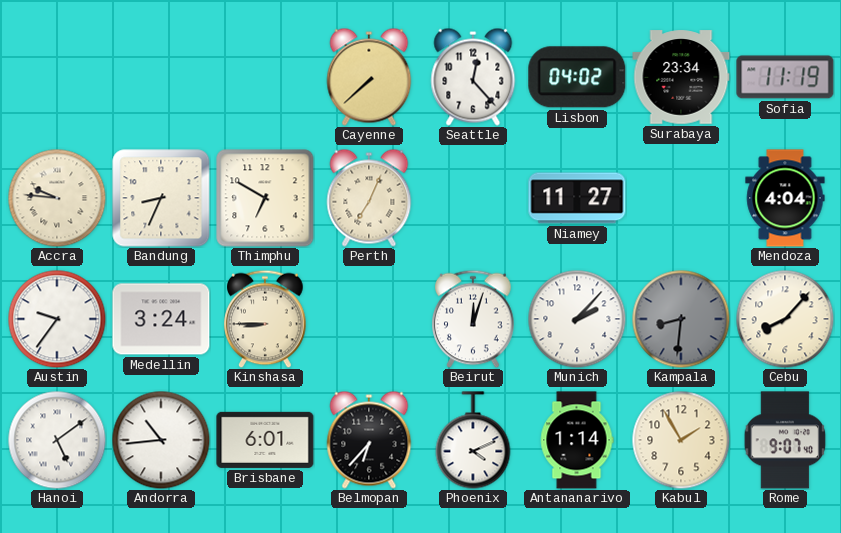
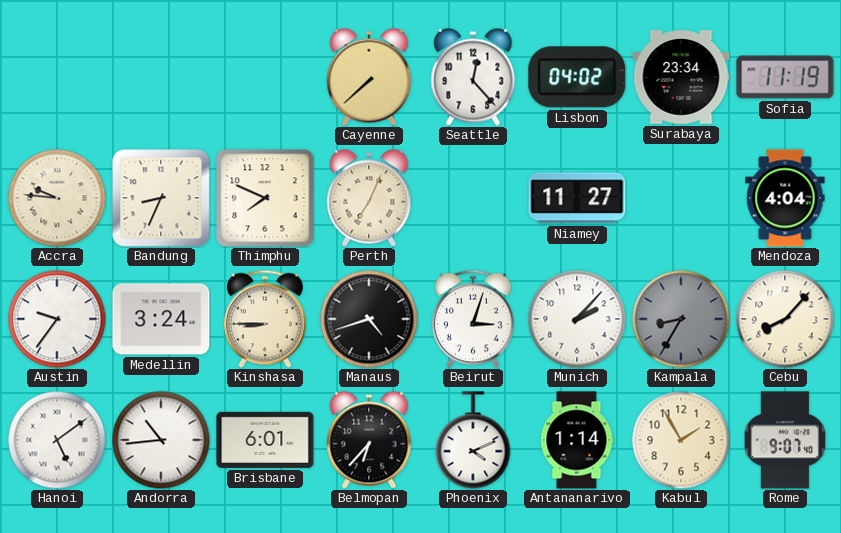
Thimphu: 6:50 -> 7:49
Manaus: none -> 4:42
Beirut: 12:03 -> 3:03
Kampala: 8:31 -> 8:35
